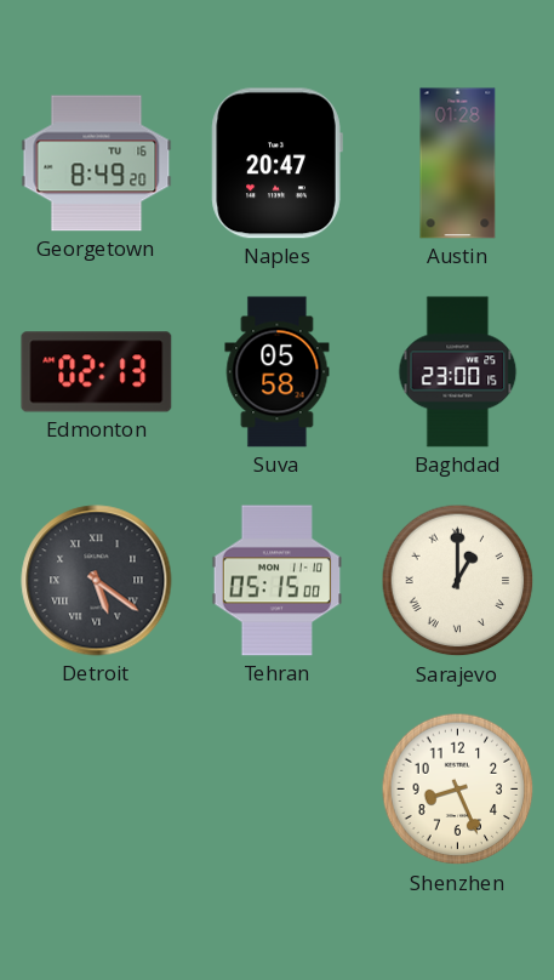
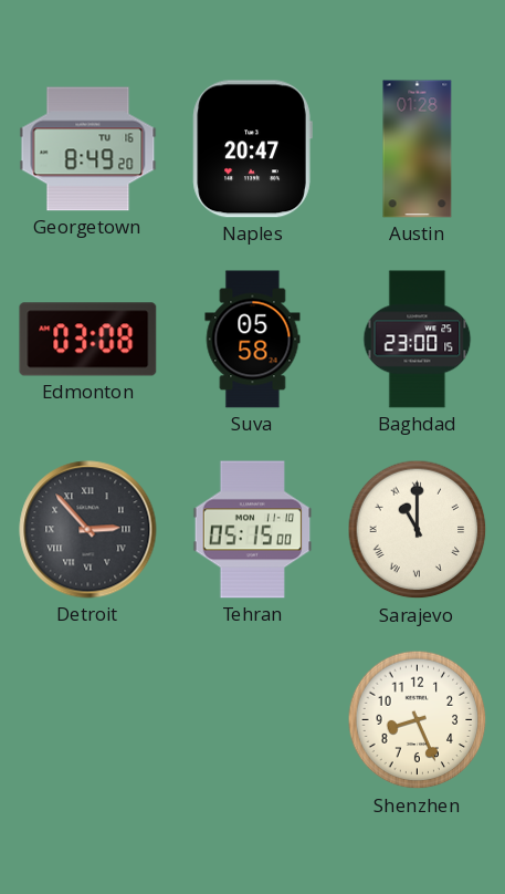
Edmonton: 02:13 -> 03:08
Detroit: 5:21 -> 2:53
Sarajevo: 1:00 -> 11:00
